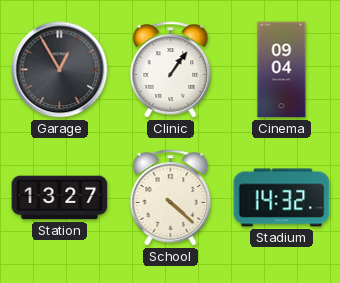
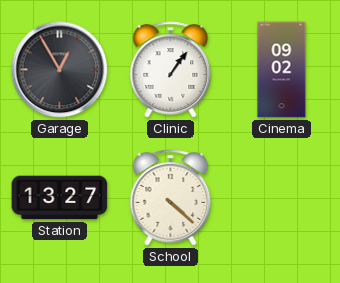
Cinema: 09:04 -> 09:02
Stadium: 14:32 -> none
